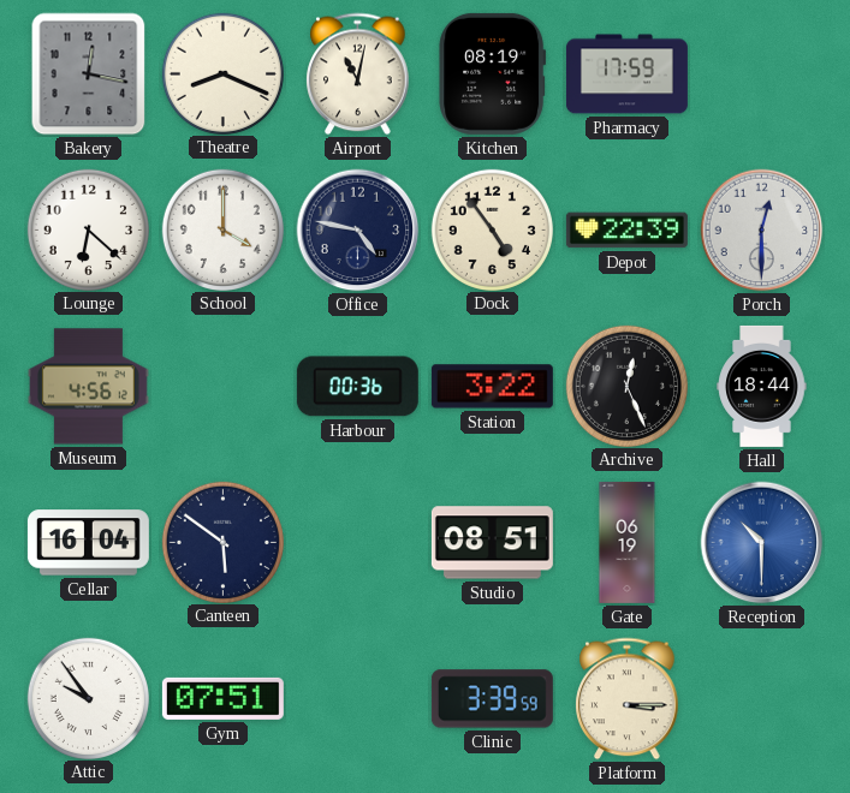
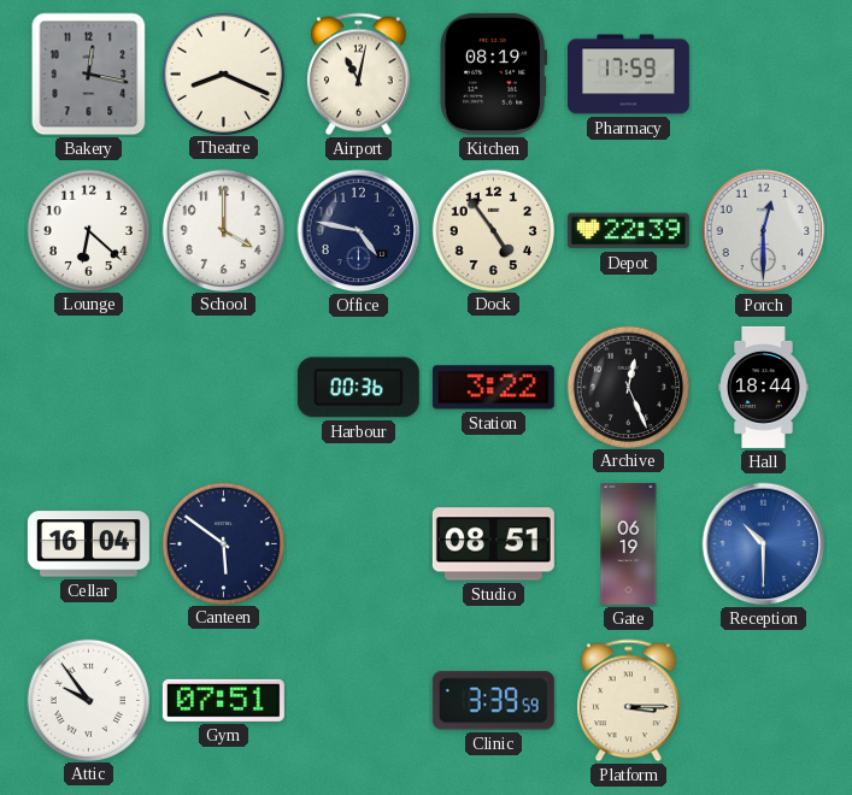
Museum: 4:56 -> none
